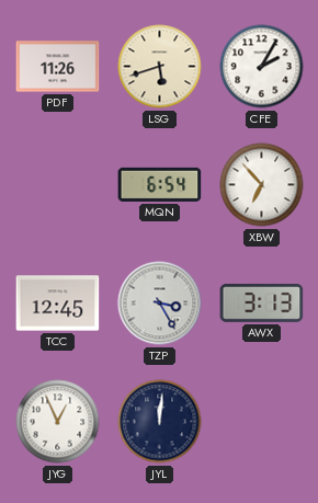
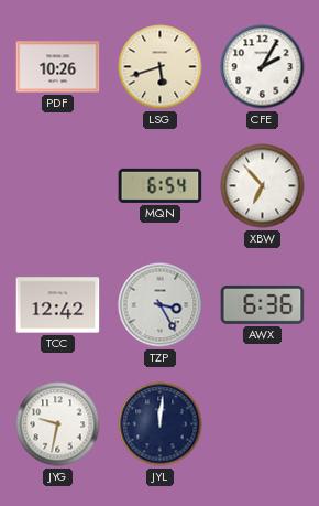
PDF: 11:26 -> 10:26
TCC: 12:45 -> 12:42
AWX: 3:13 -> 6:36
JYG: 12:56 -> 9:32
